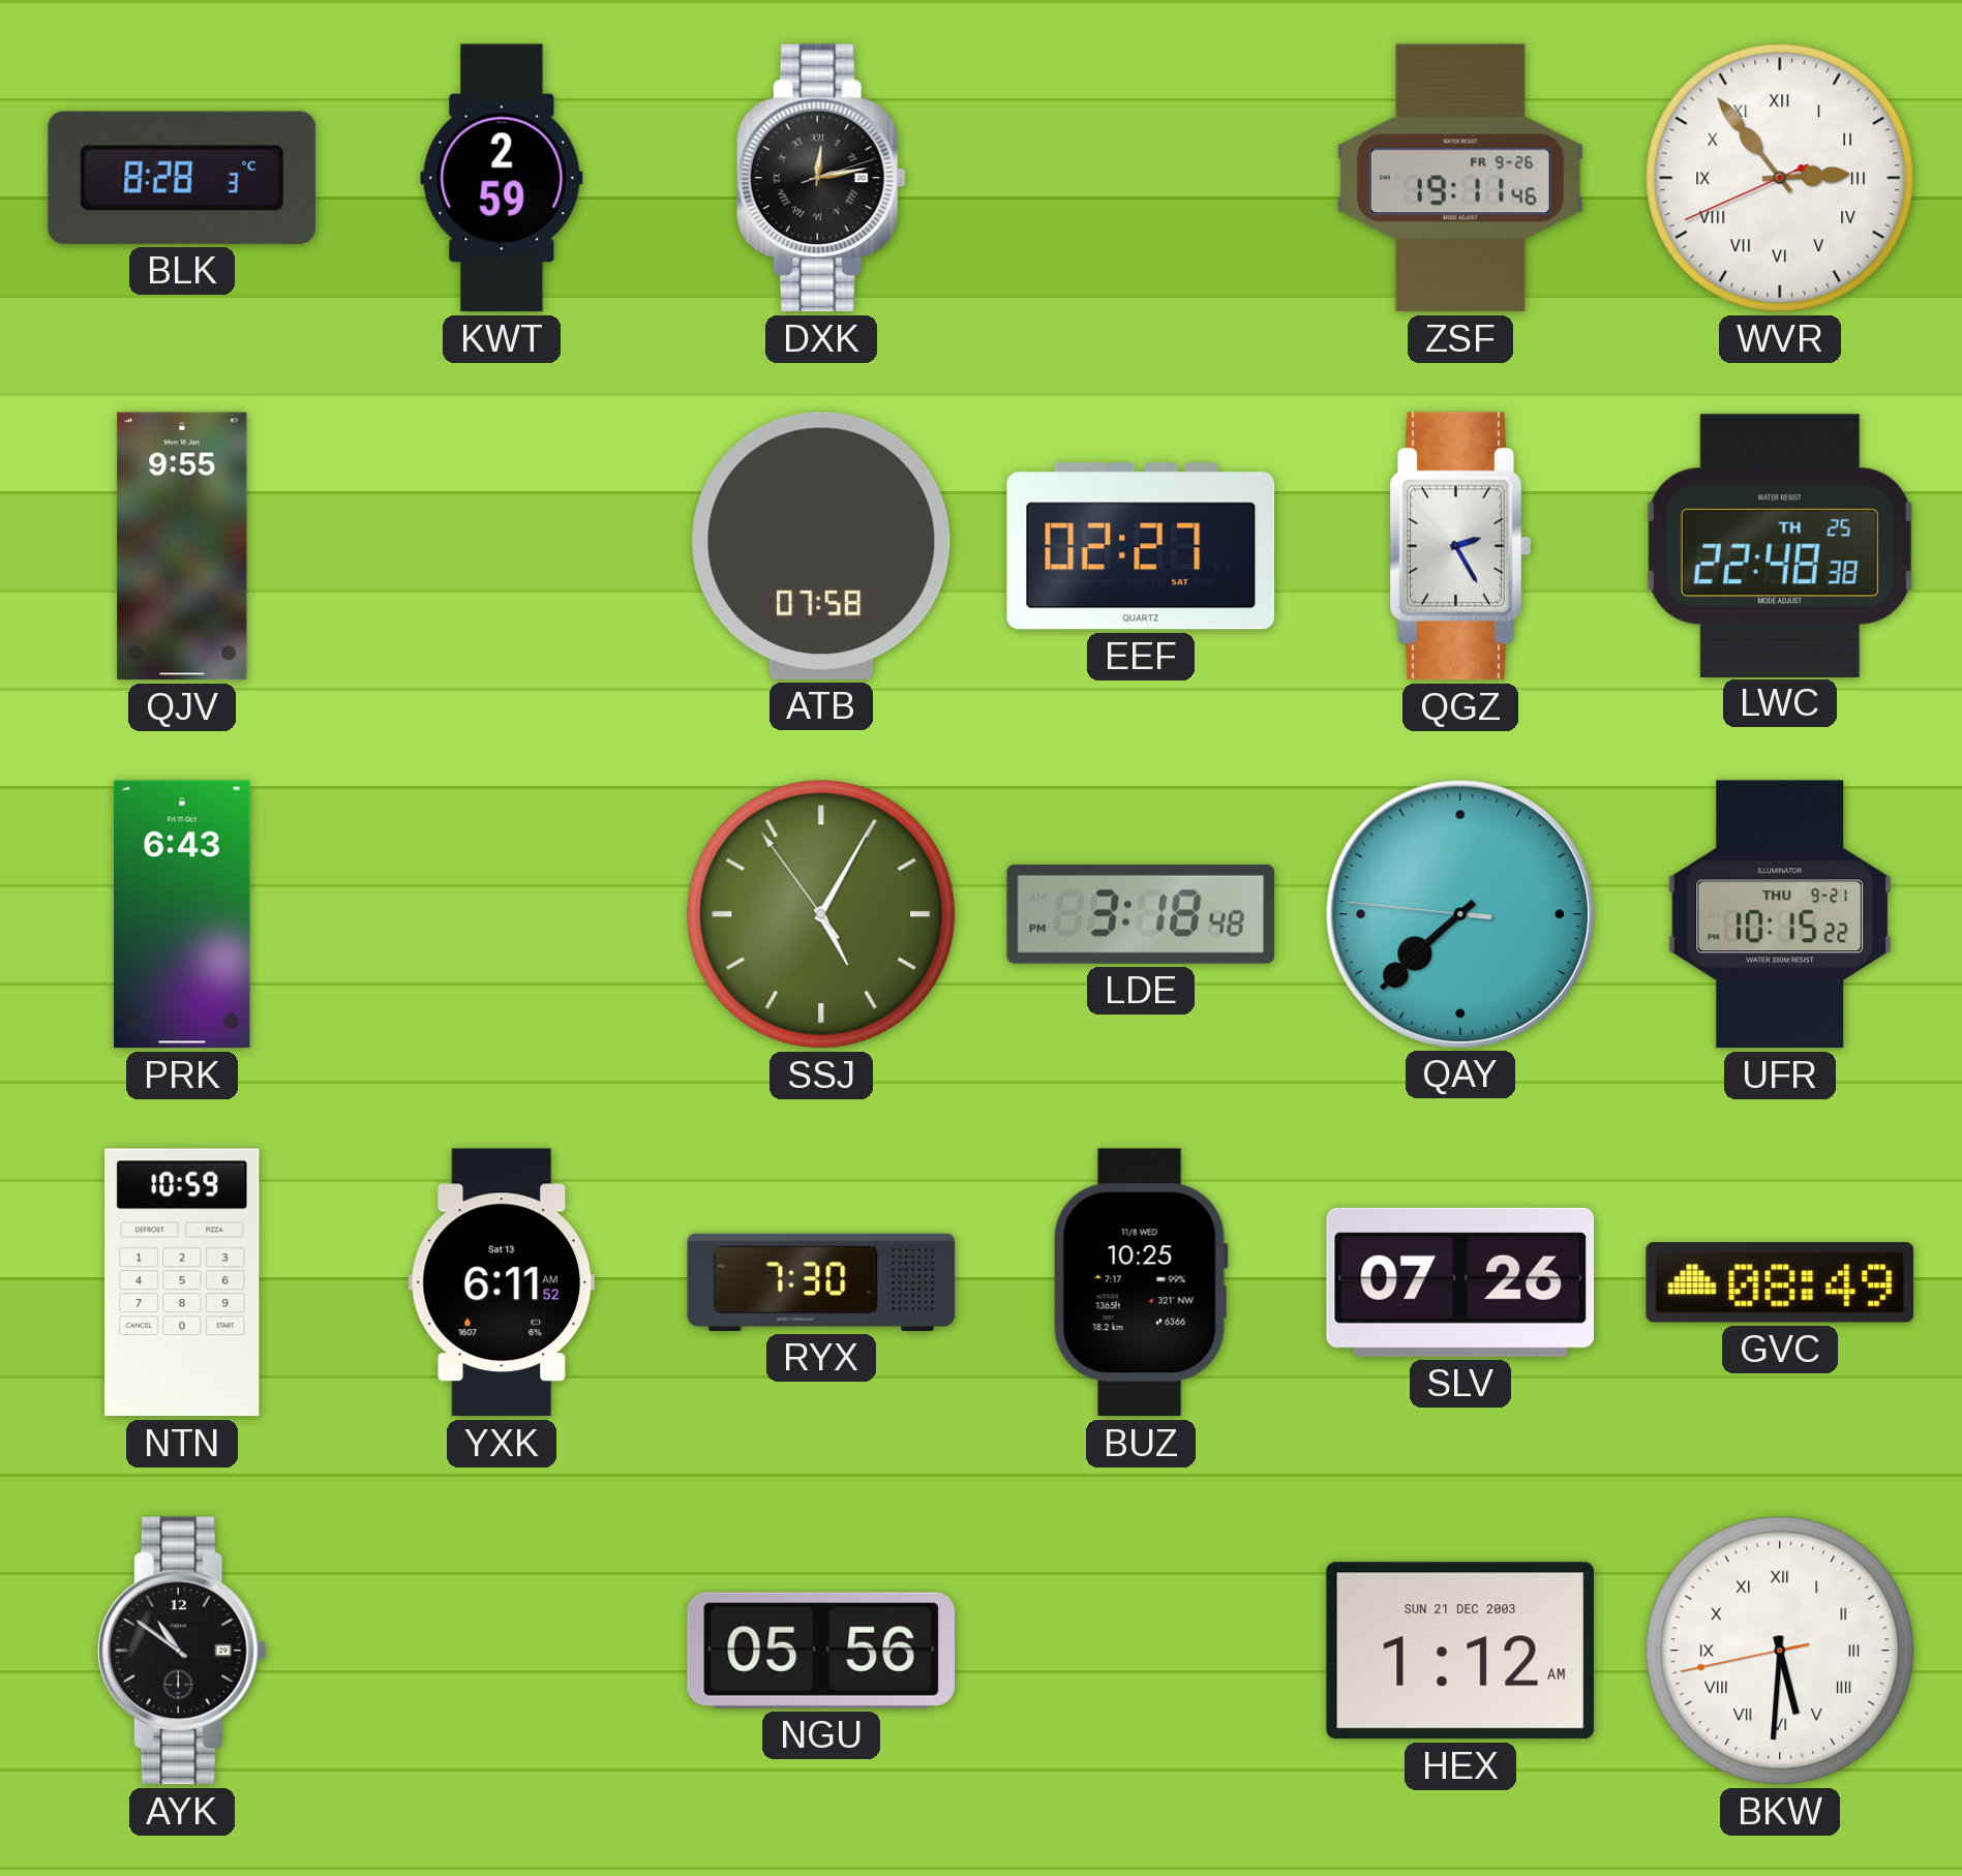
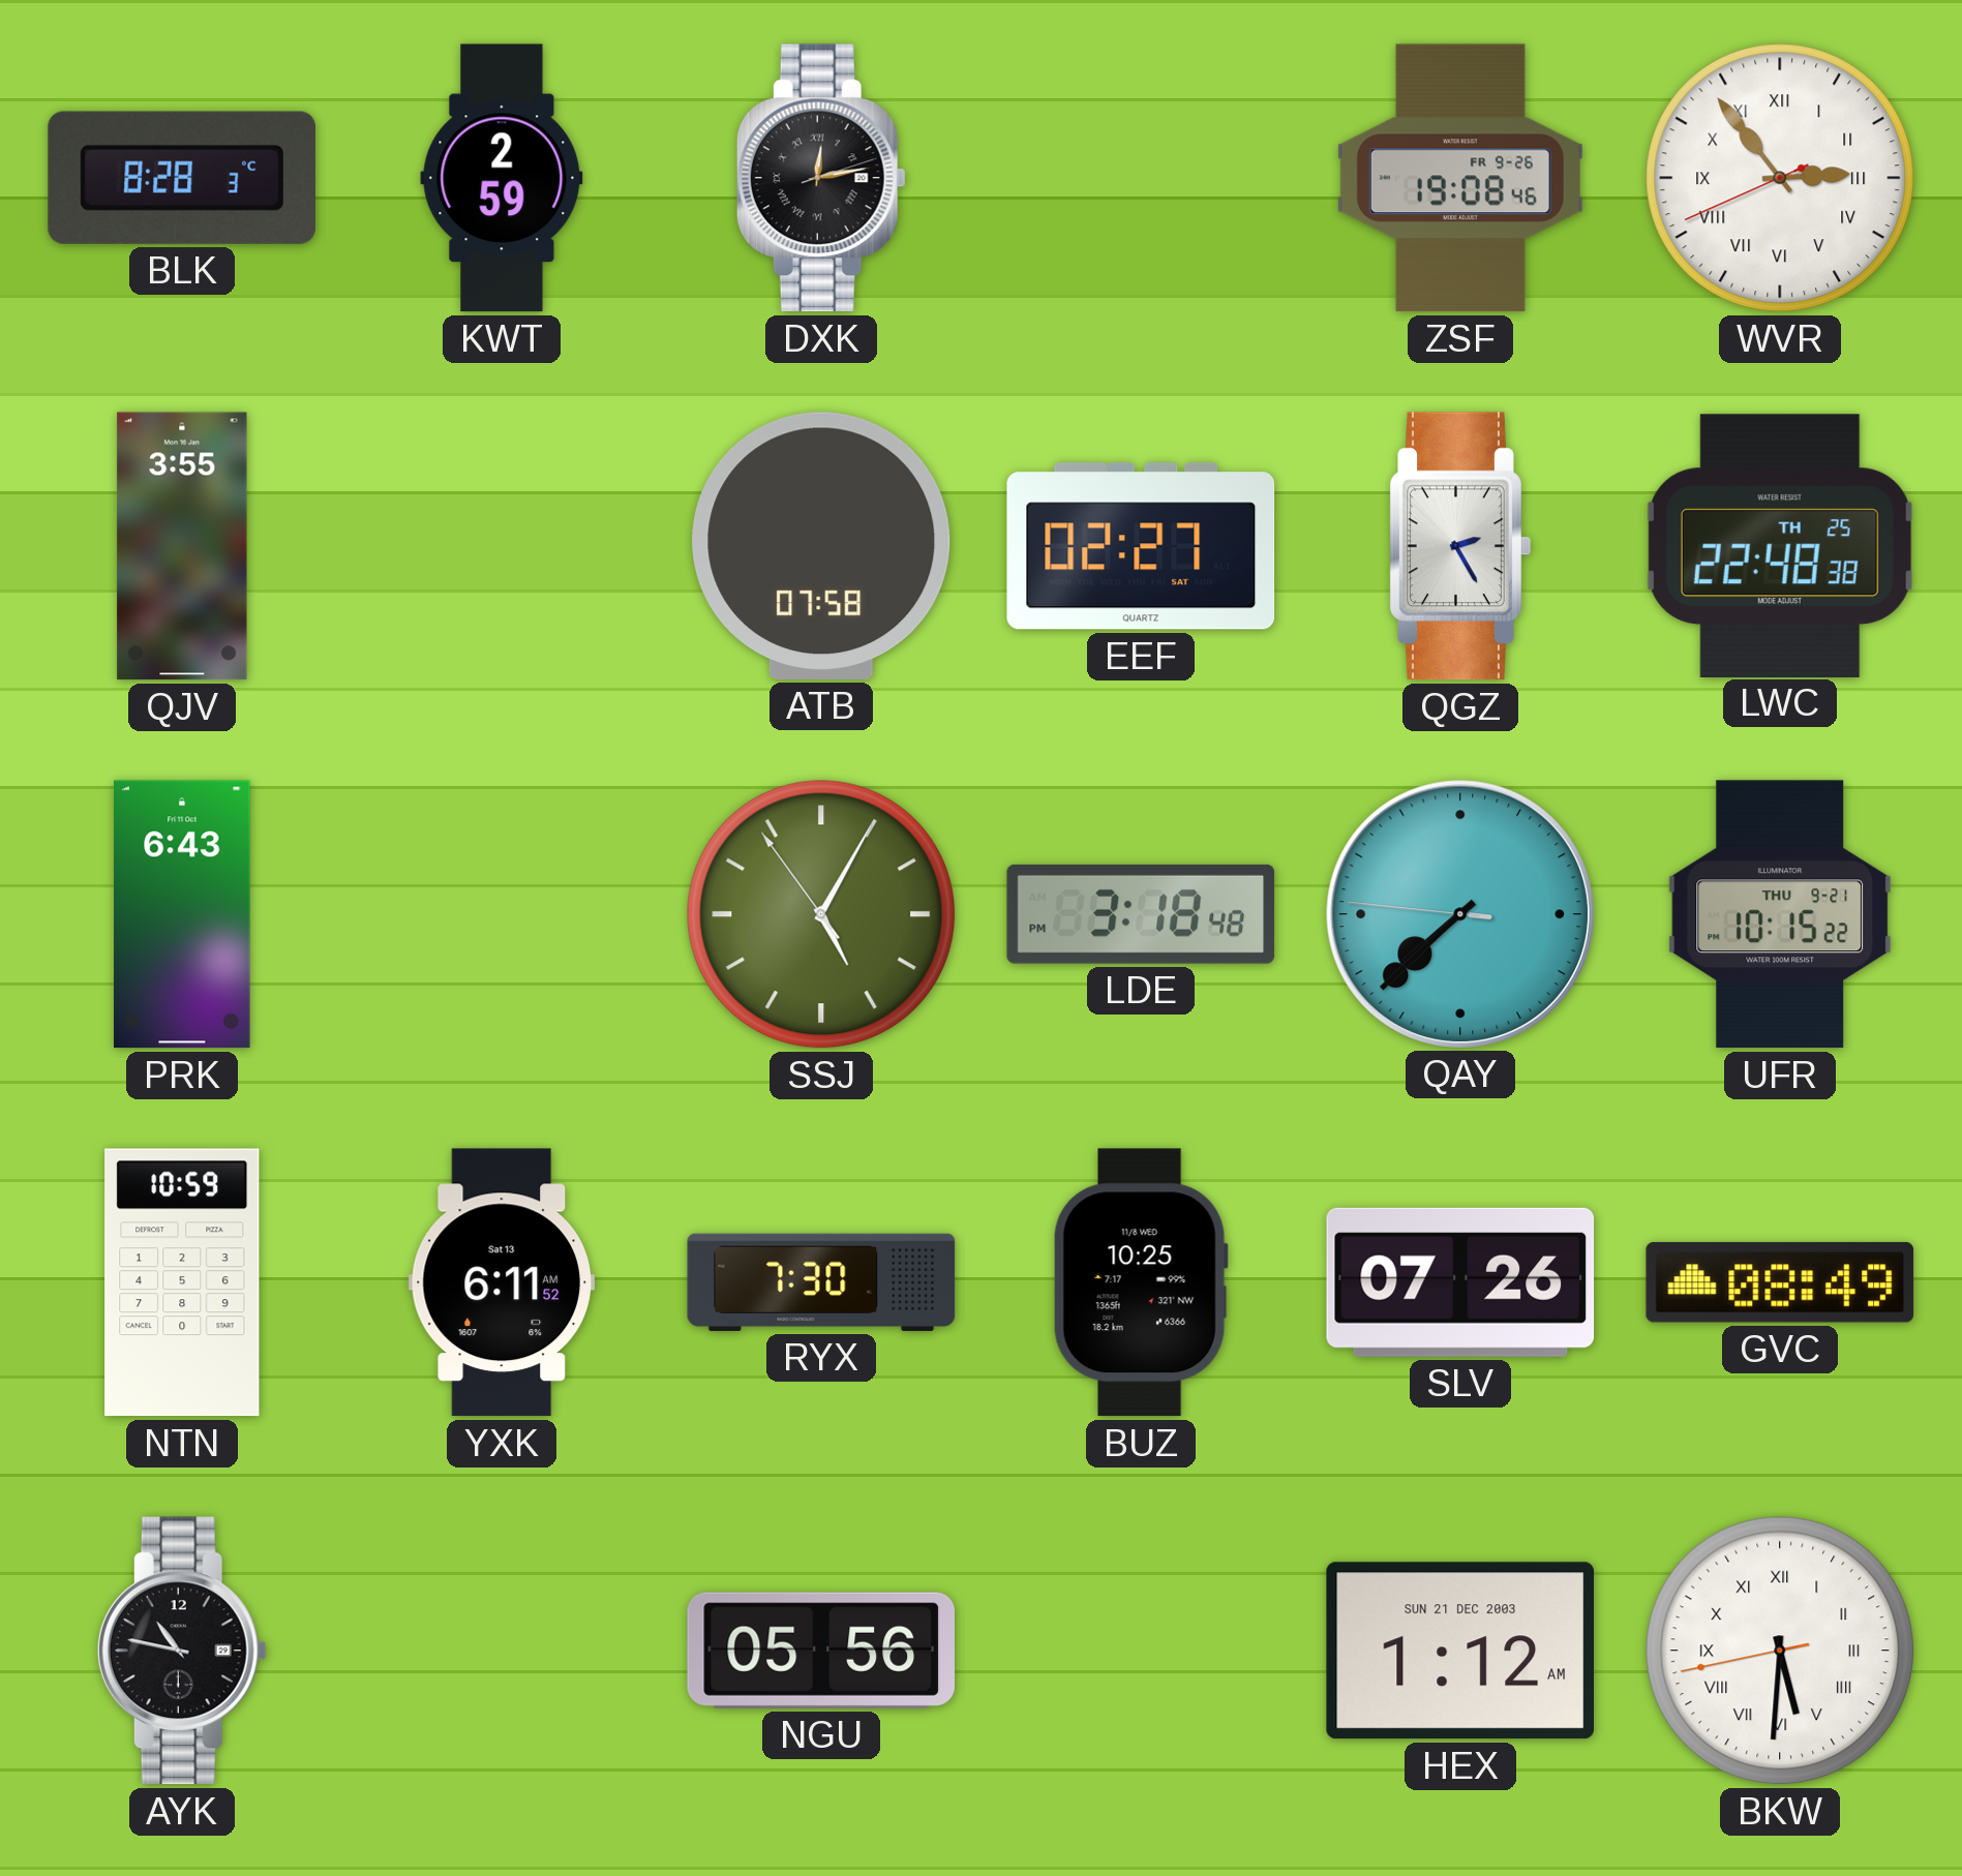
ZSF: 19:11 -> 19:08
QJV: 9:55 -> 3:55
AYK: 10:51 -> 10:47
